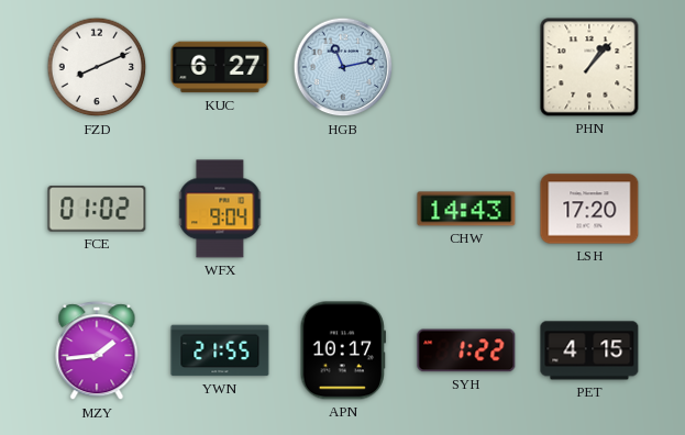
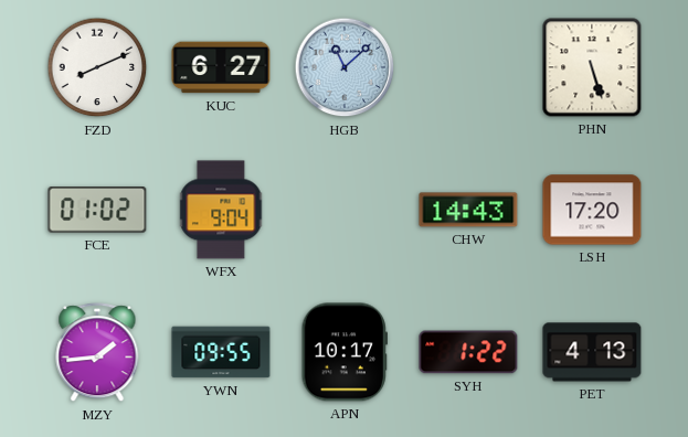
HGB: 11:13 -> 11:08
PHN: 1:07 -> 5:27
YWN: 21:55 -> 09:55
PET: 4:15 -> 4:13
